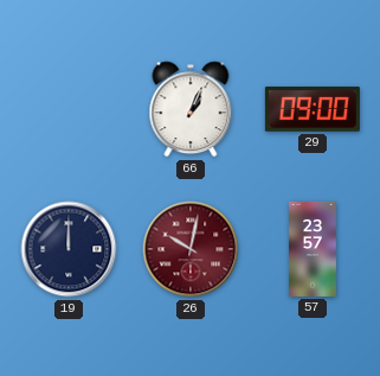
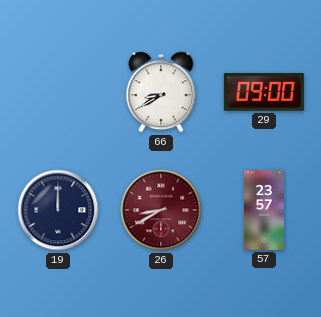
66: 1:04 -> 8:40
26: 10:02 -> 8:40
